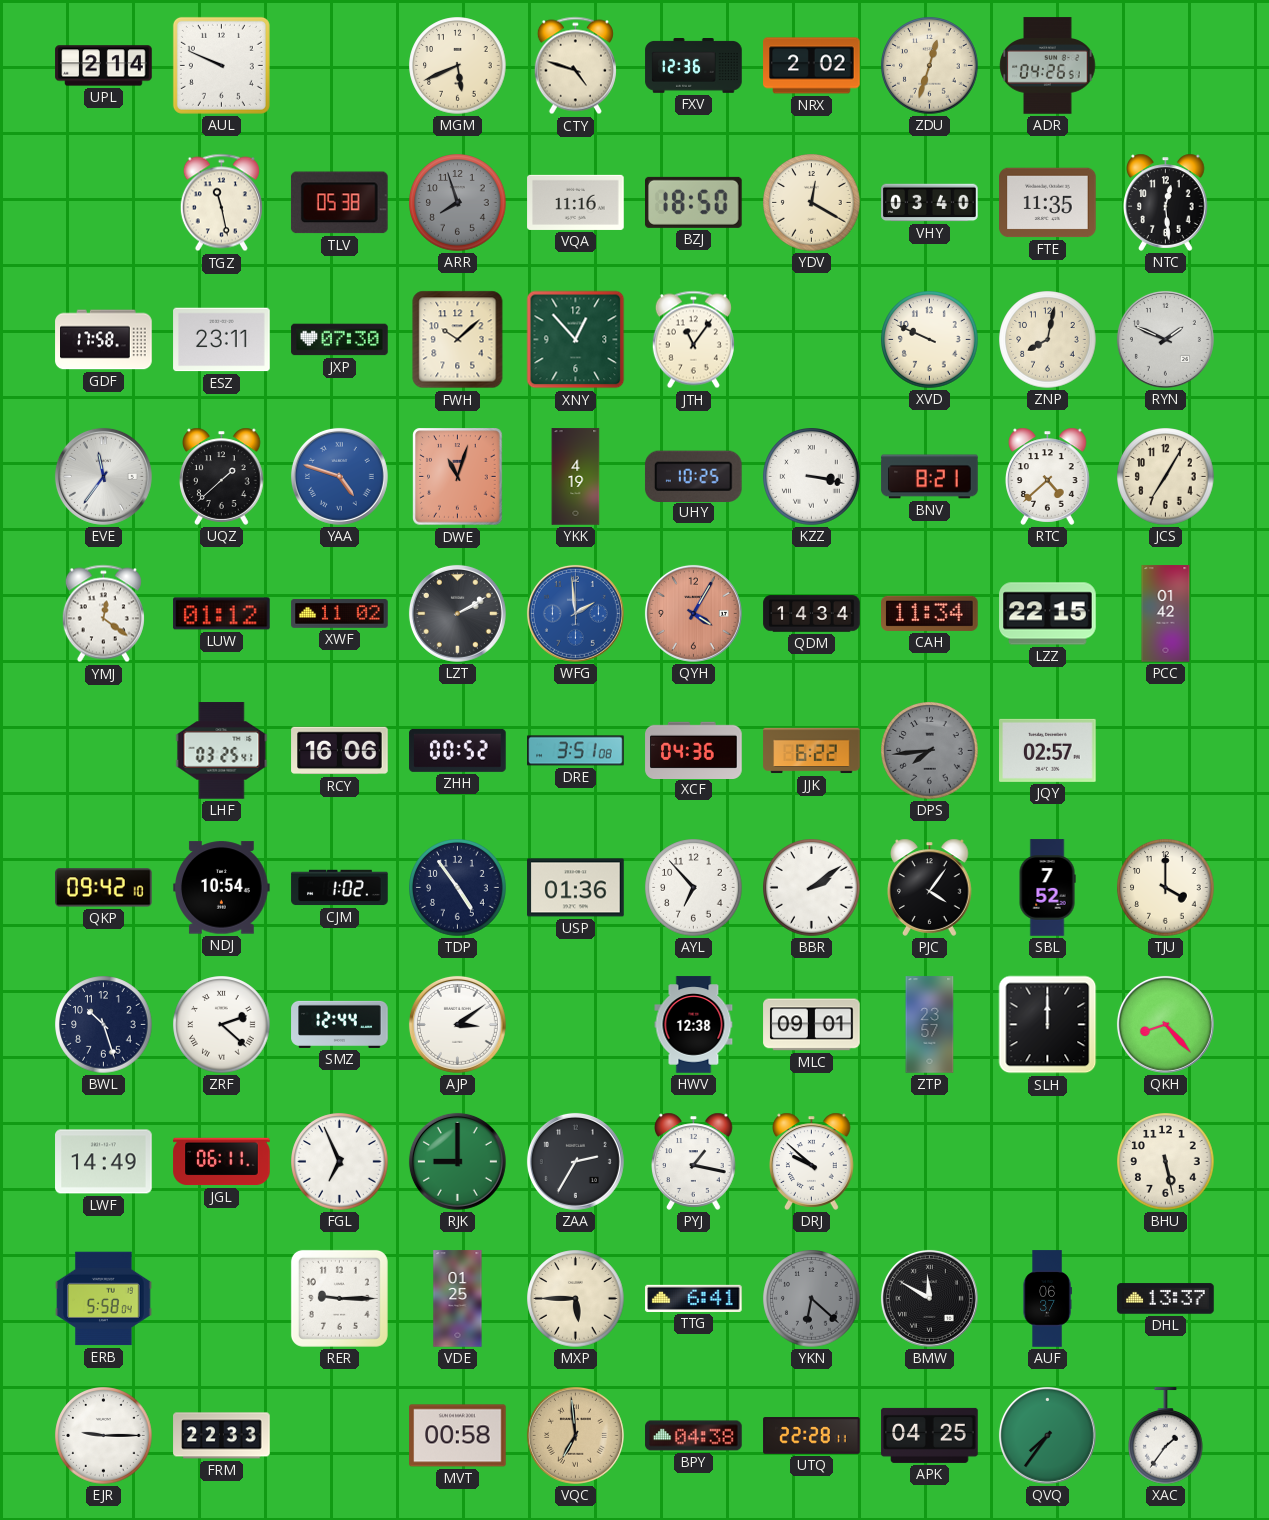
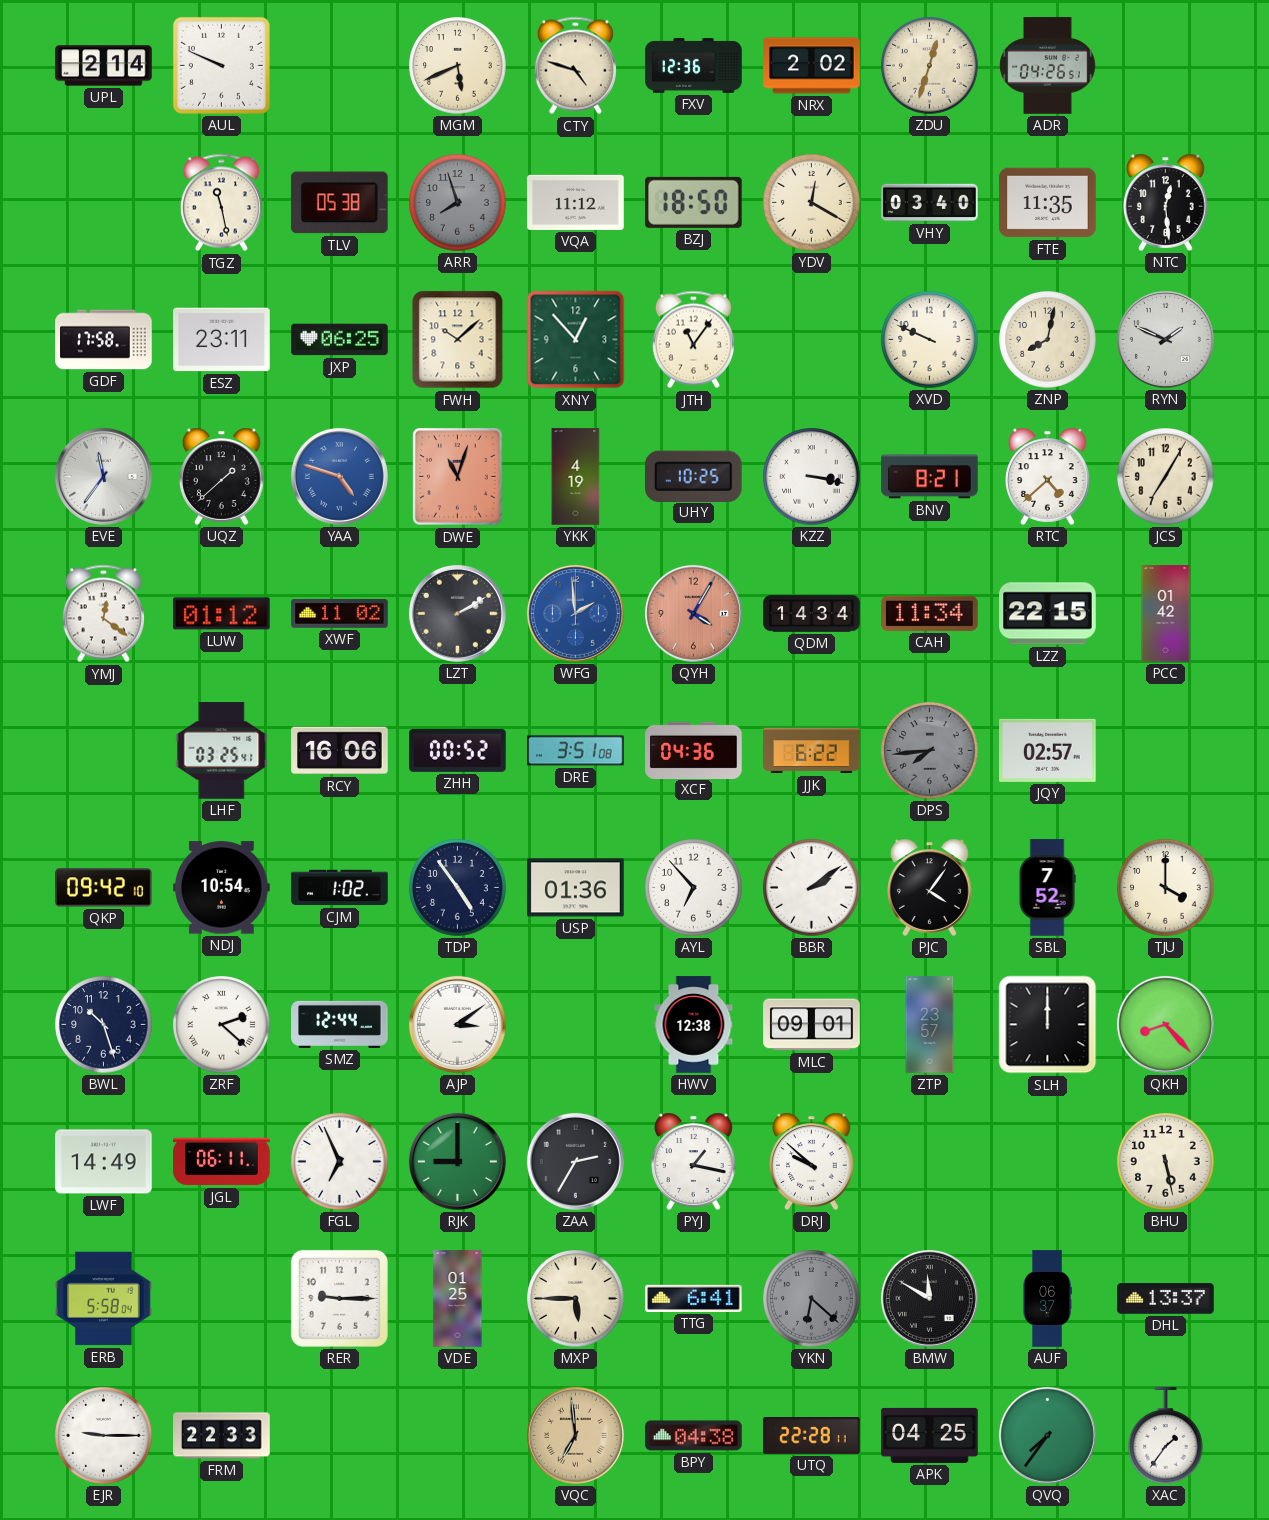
VQA: 11:16 -> 11:12
JXP: 07:30 -> 06:25
MVT: 00:58 -> none
